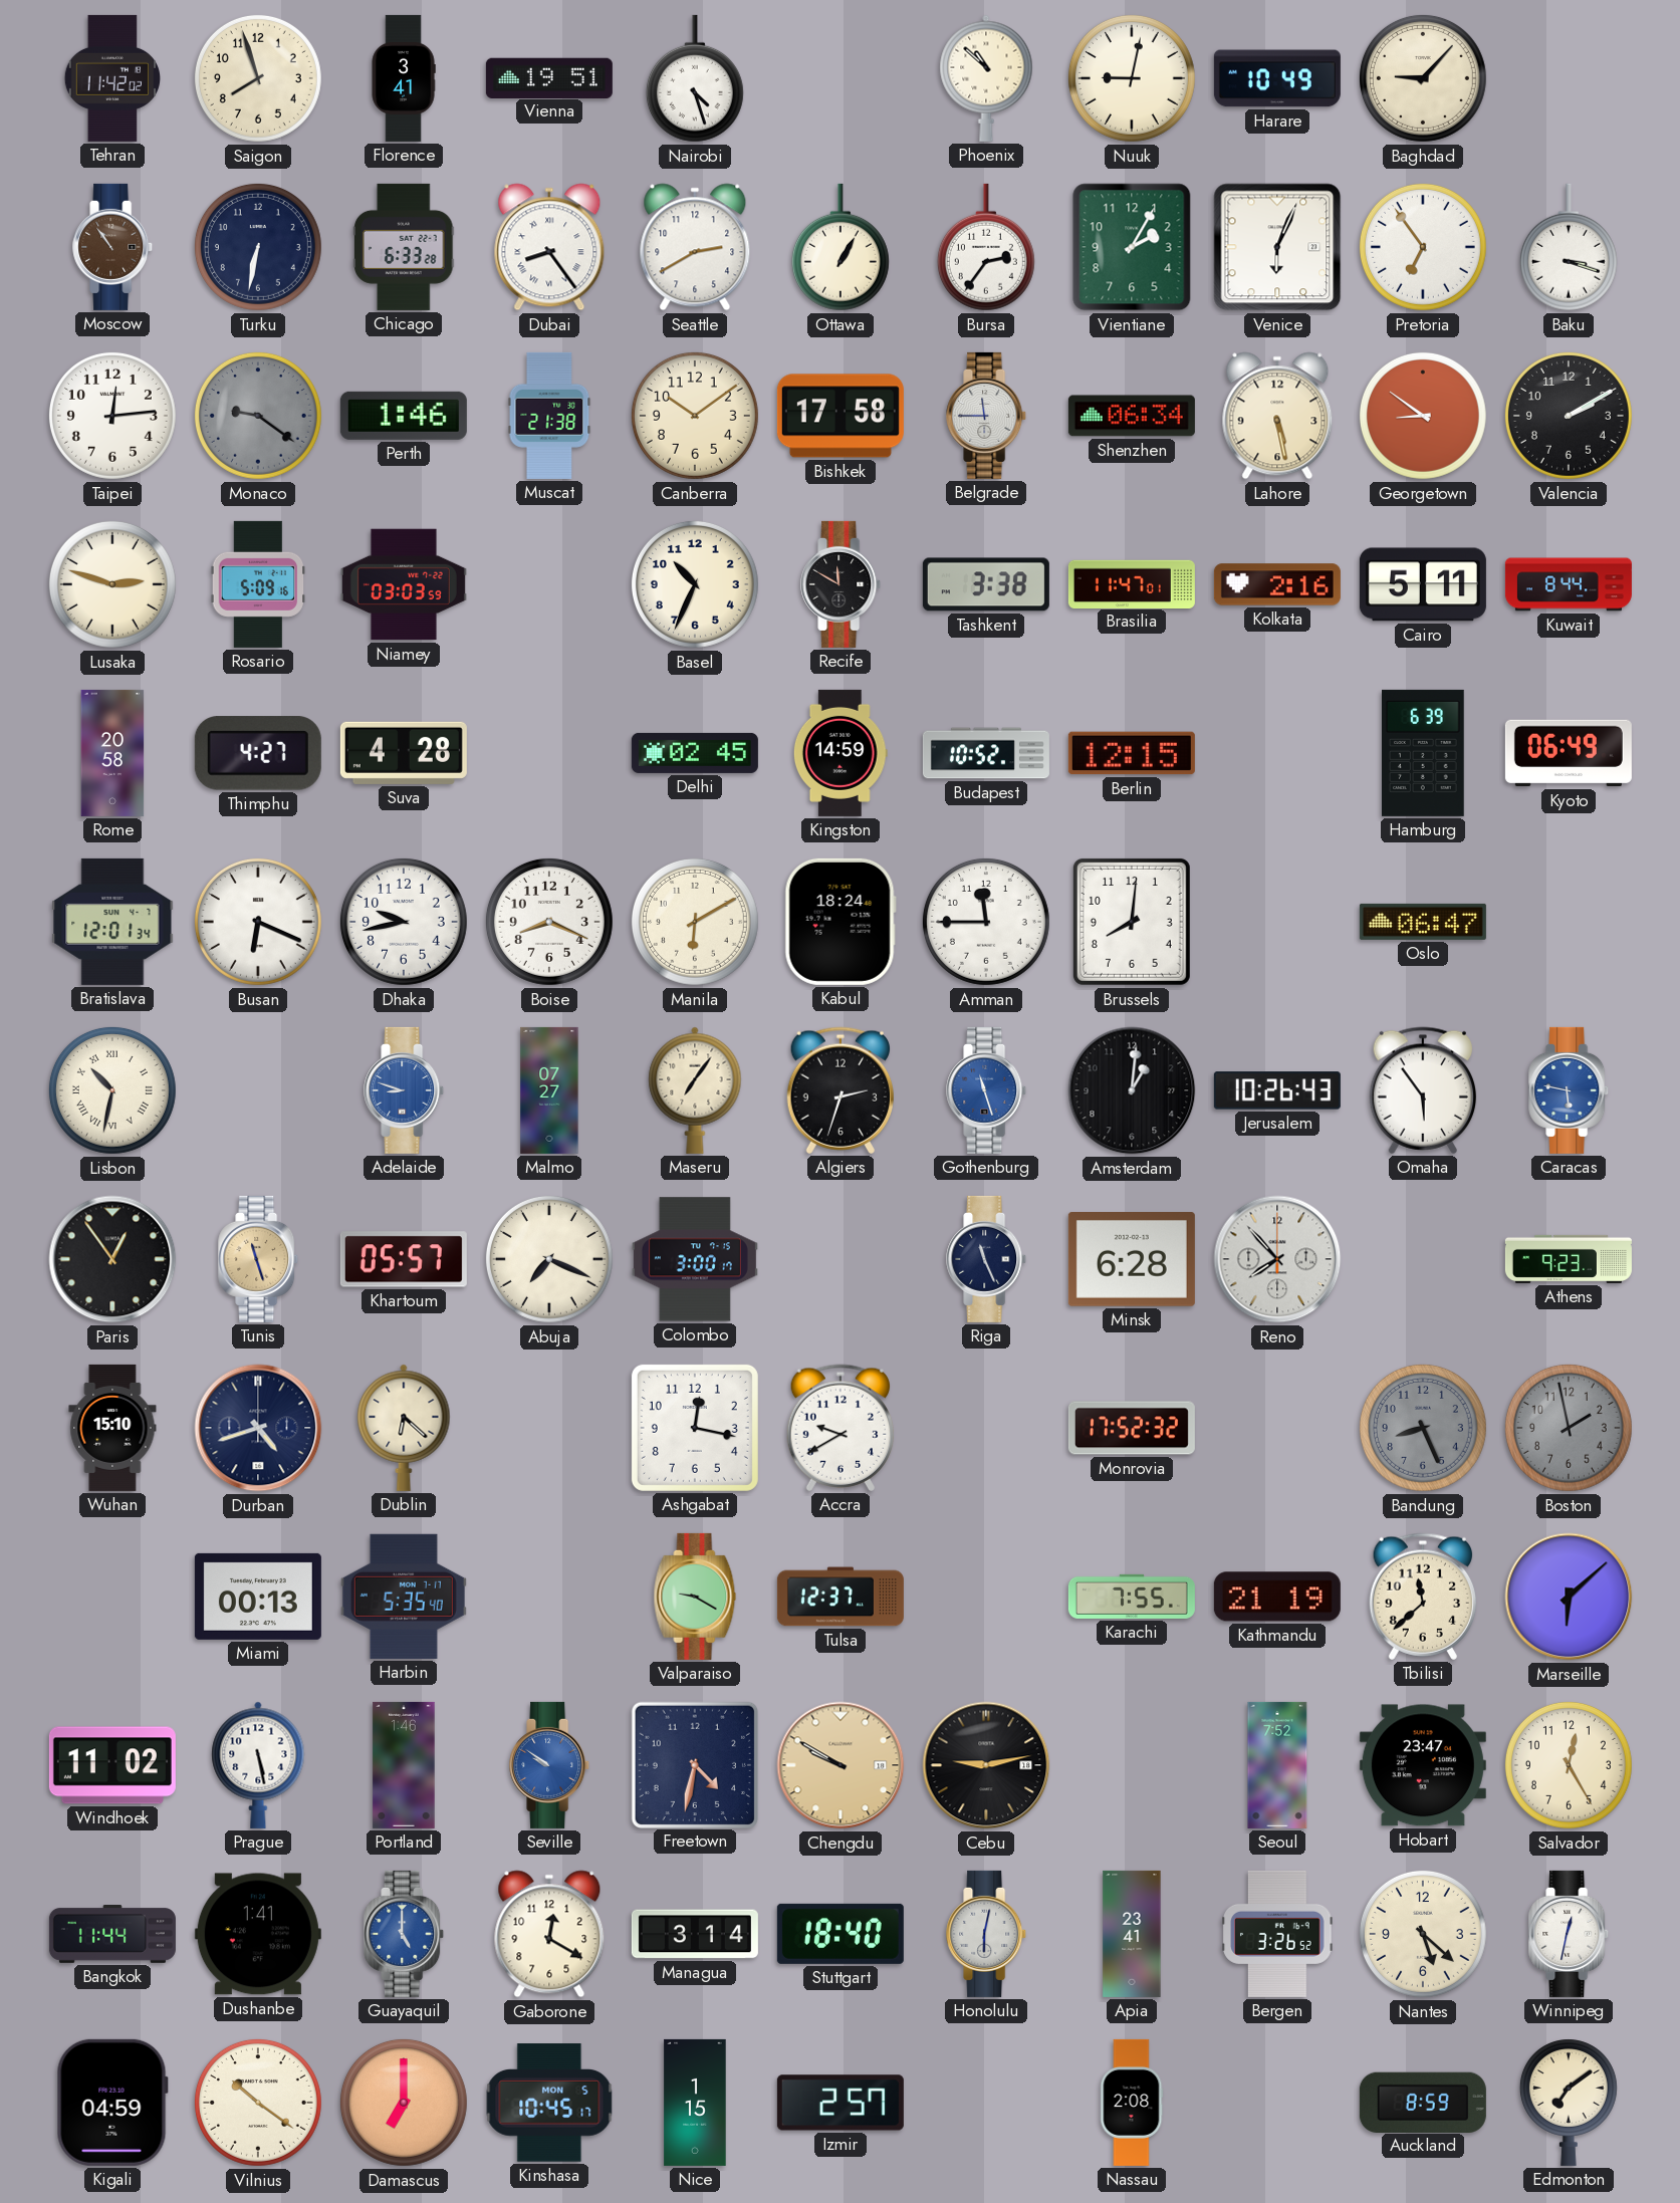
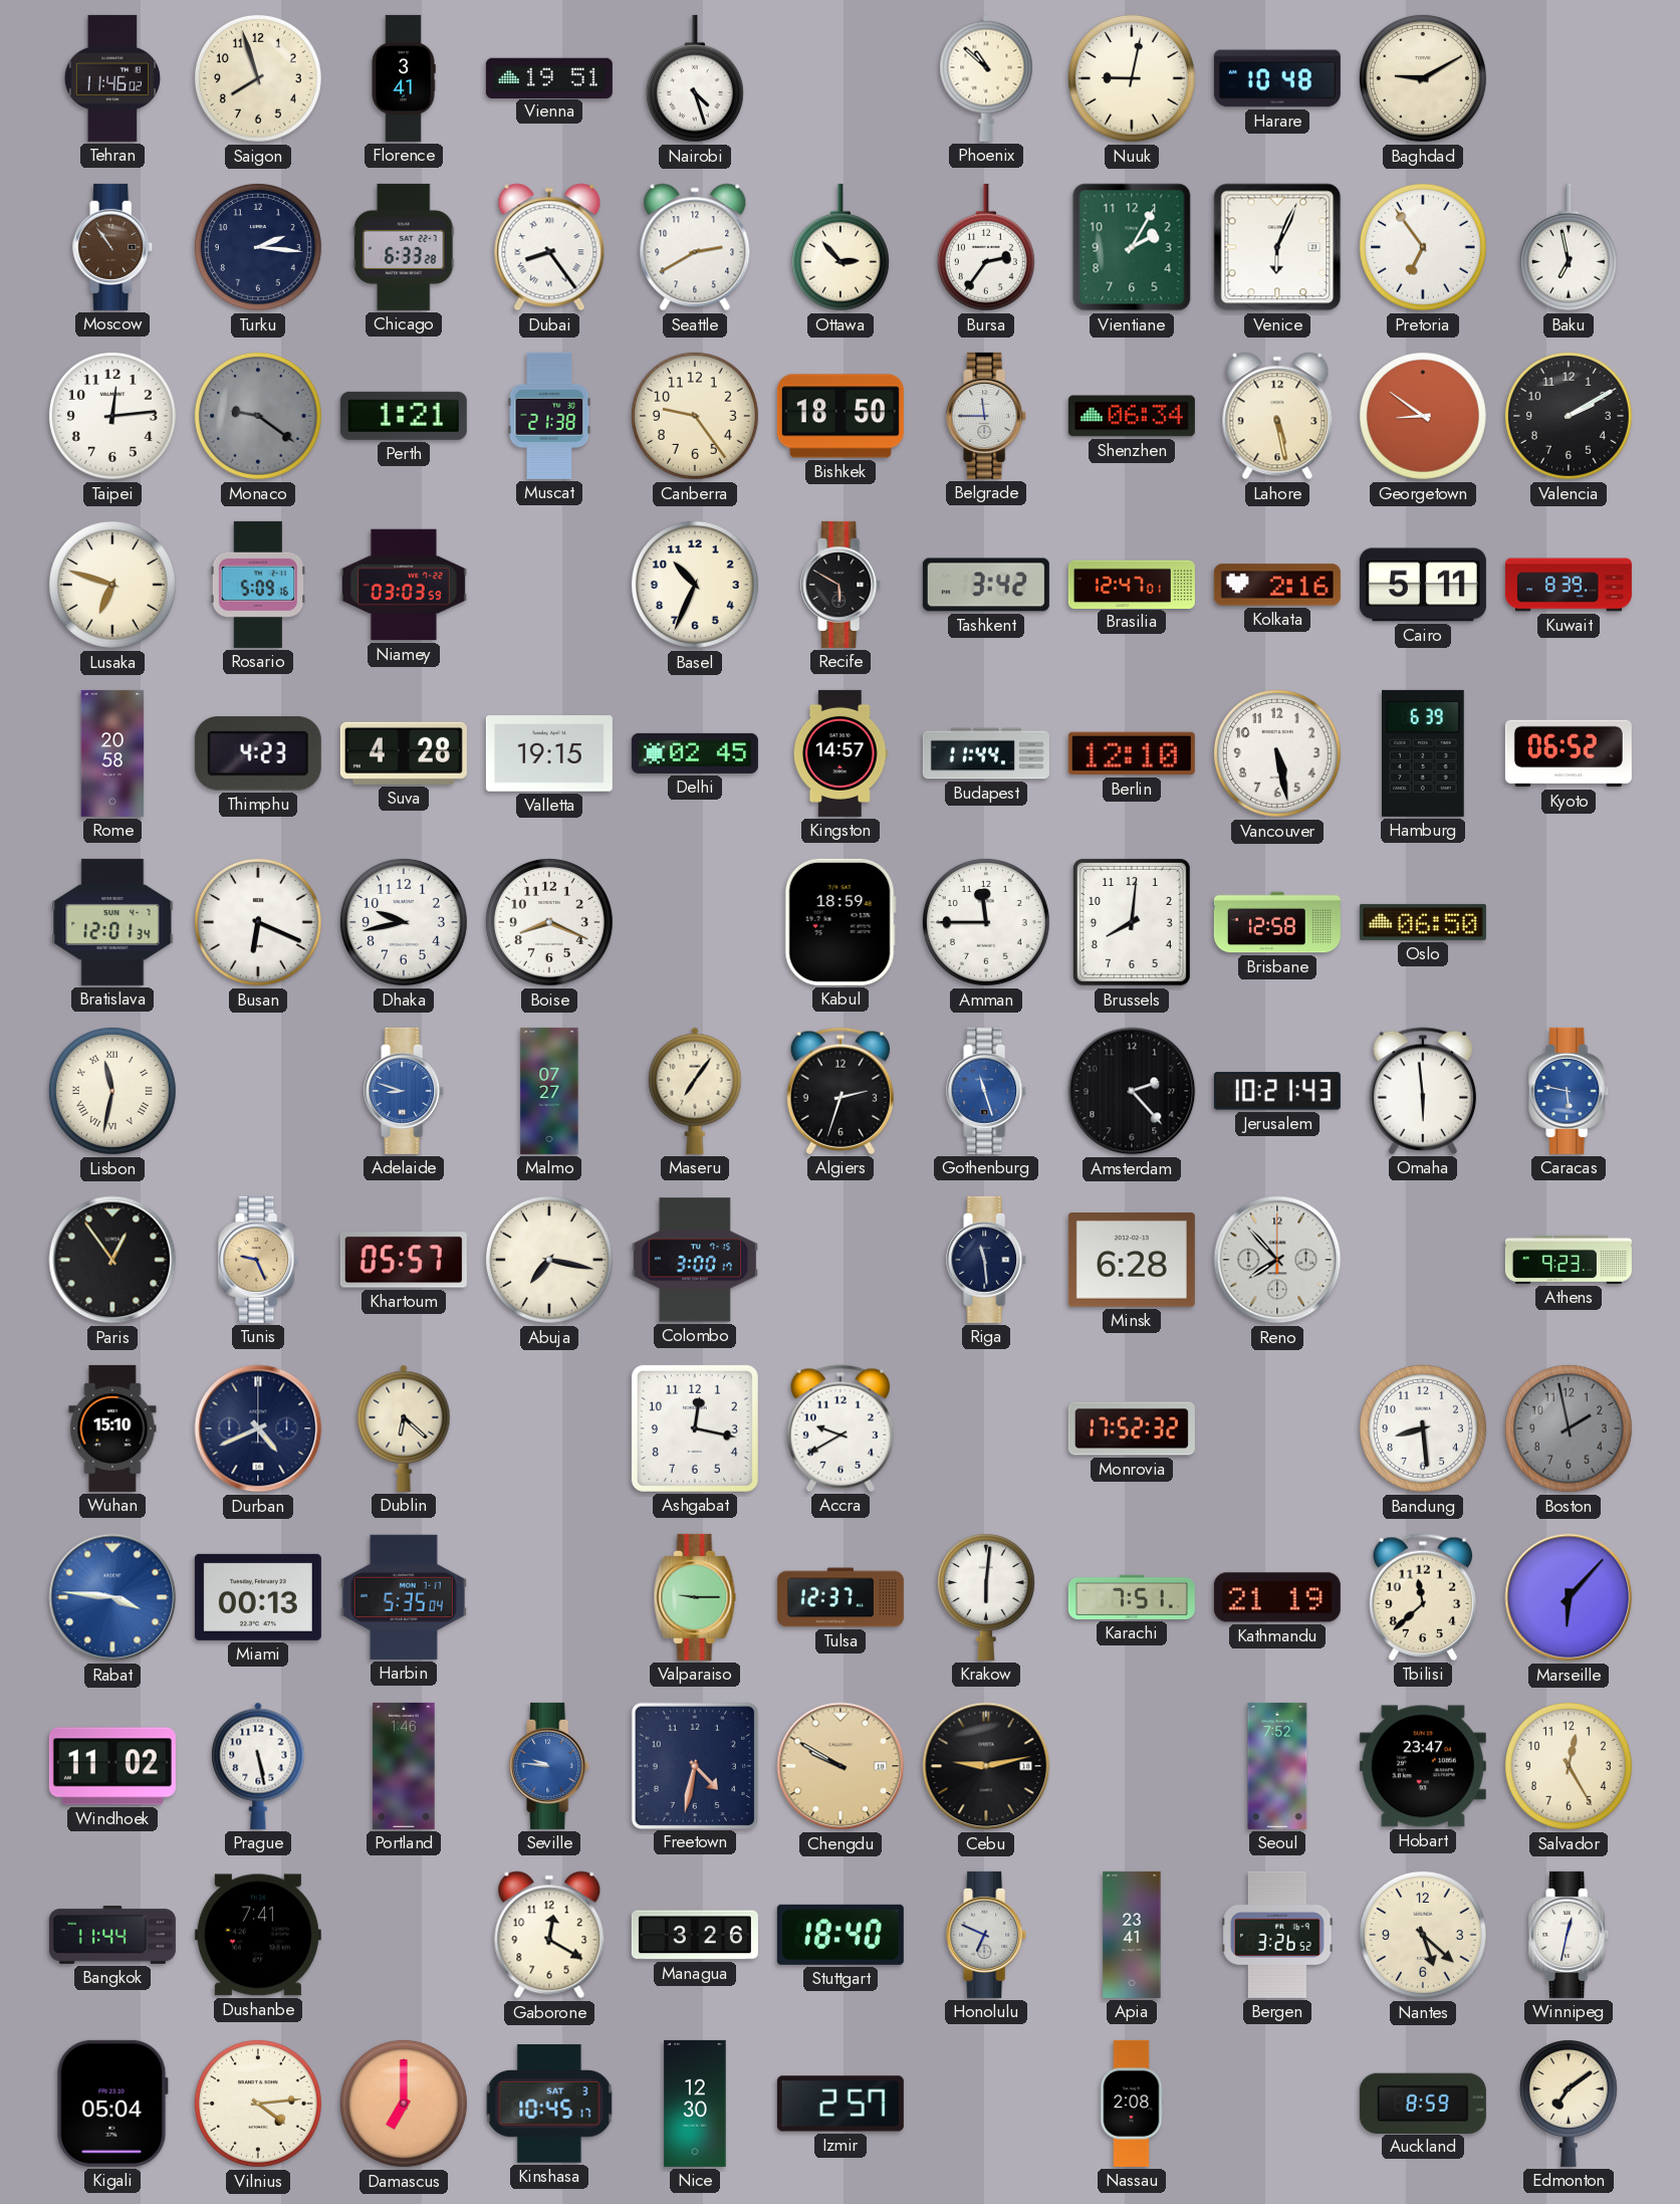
Tehran: 11:42 -> 11:46
Harare: 10:49 -> 10:48
Baghdad: 9:07 -> 9:10
Turku: 6:32 -> 2:16
Ottawa: 1:05 -> 2:53
Baku: 3:18 -> 6:58
Perth: 1:46 -> 1:21
Canberra: 10:09 -> 9:24
Bishkek: 17:58 -> 18:50
Lusaka: 2:48 -> 6:48
Recife: 11:50 -> 5:50
Tashkent: 3:38 -> 3:42
Brasilia: 11:47 -> 12:47
Kuwait: 8:44 -> 8:39
Thimphu: 4:27 -> 4:23
Valletta: none -> 19:15
Kingston: 14:59 -> 14:57
Budapest: 10:52 -> 11:44
Berlin: 12:15 -> 12:10
Vancouver: none -> 5:28
Kyoto: 06:49 -> 06:52
Manila: 6:10 -> none
Kabul: 18:24 -> 18:59
Brisbane: none -> 12:58
Oslo: 06:47 -> 06:50
Lisbon: 10:32 -> 11:32
Amsterdam: 1:01 -> 2:23
Jerusalem: 10:26 -> 10:21
Omaha: 5:54 -> 5:59
Tunis: 11:27 -> 9:26
Abuja: 7:19 -> 7:17
Riga: 11:26 -> 11:29
Durban: 4:42 -> 4:41
Bandung: 8:26 -> 8:29
Bandung dial: grey -> white
Rabat: none -> 3:46
Harbin: 5:35:40 -> 5:35:04
Valparaiso: 9:20 -> 9:15
Krakow: none -> 6:01
Karachi: 7:55 -> 7:51
Marseille: 6:08 -> 6:07
Seville: 9:51 -> 9:46
Dushanbe: 1:41 -> 7:41
Guayaquil: 5:00 -> none
Managua: 3:14 -> 3:26
Honolulu: 6:02 -> 6:49
Kigali: 04:59 -> 05:04
Vilnius: 10:21 -> 4:14
Kinshasa date: MON 5 -> SAT 3
Nice: 1:15 -> 12:30
